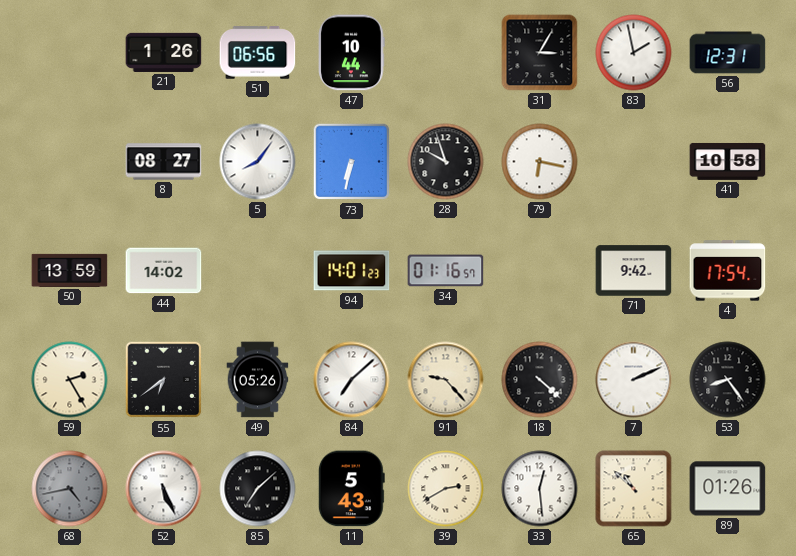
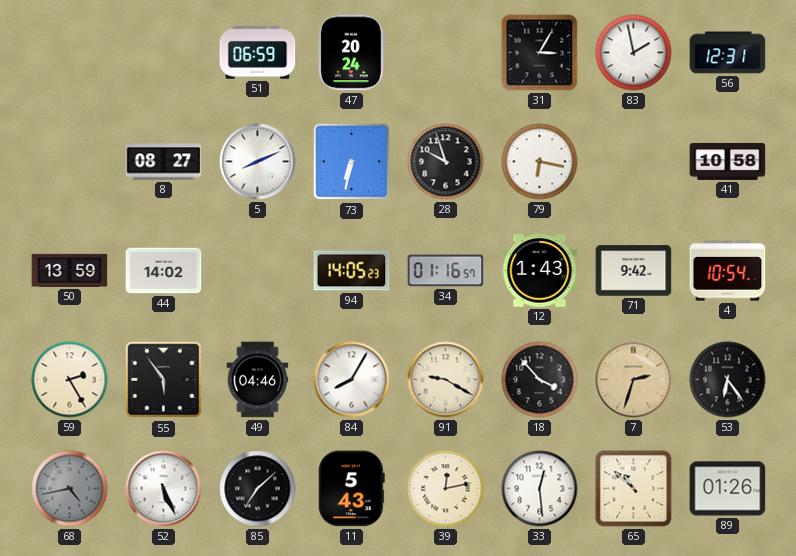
21: 1:26 -> none
51: 06:56 -> 06:59
47: 10:44 -> 20:24
5: 8:06 -> 8:11
94: 14:01 -> 14:05
12: none -> 1:43
4: 17:54 -> 10:54
55: 6:39 -> 5:54
49: 05:26 -> 04:46
84: 7:08 -> 8:05
91: 9:23 -> 9:20
18: 4:22 -> 3:53
7: 2:11 -> 2:33
7 dial: white -> champagne
53: 8:24 -> 6:24
39: 2:40 -> 12:13
